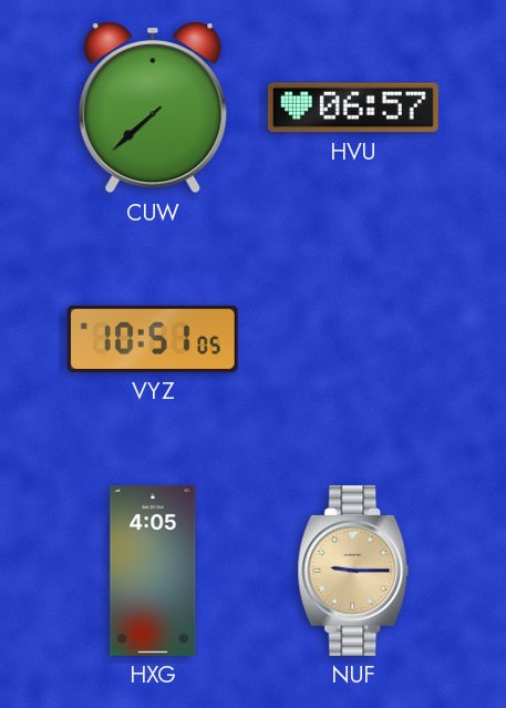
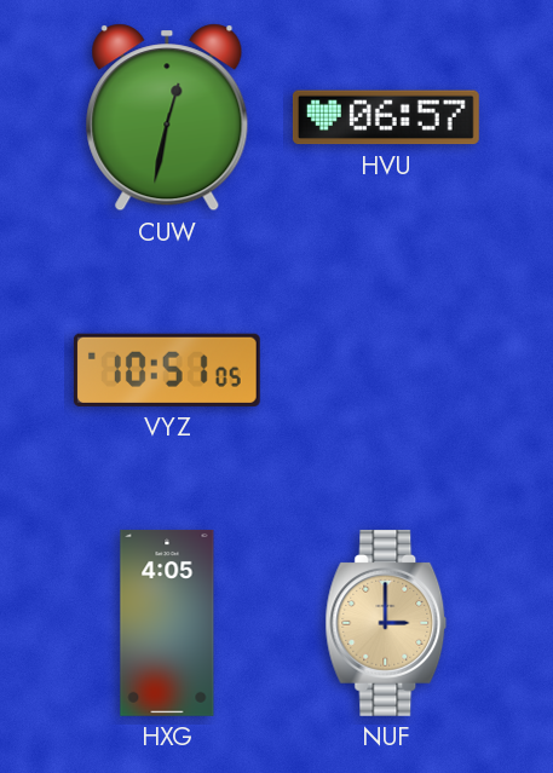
CUW: 7:38 -> 12:32
NUF: 9:15 -> 3:00
